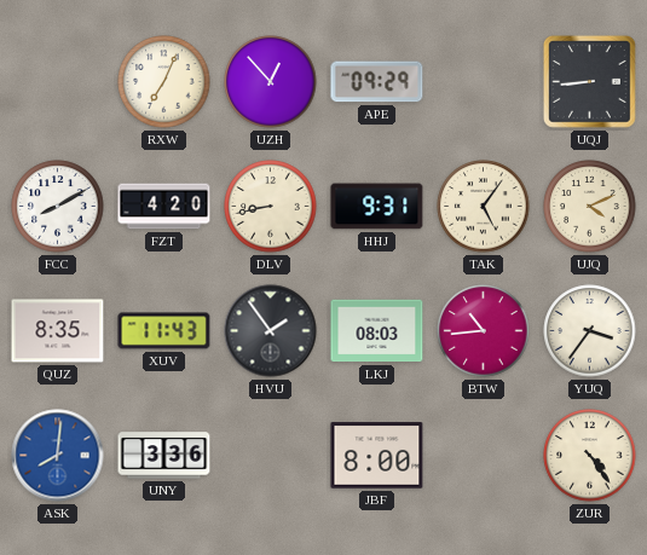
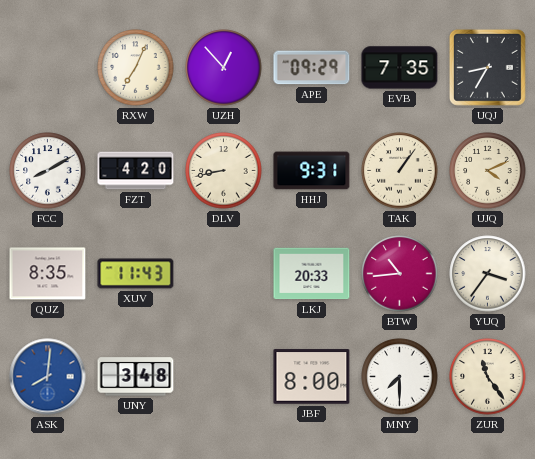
EVB: none -> 7:35
UQJ: 8:44 -> 8:35
TAK: 5:06 -> 1:06
HVU: 1:54 -> none
LKJ: 08:03 -> 20:33
UNY: 3:36 -> 3:48
MNY: none -> 7:30
ZUR: 4:24 -> 11:24
